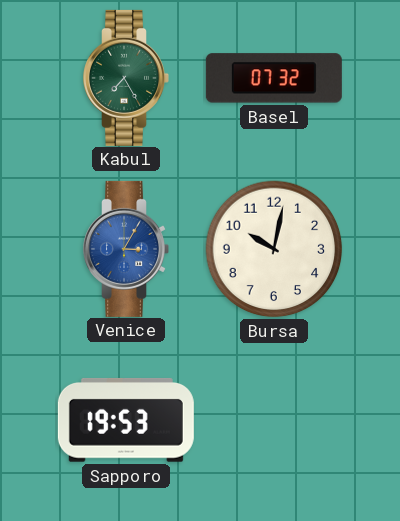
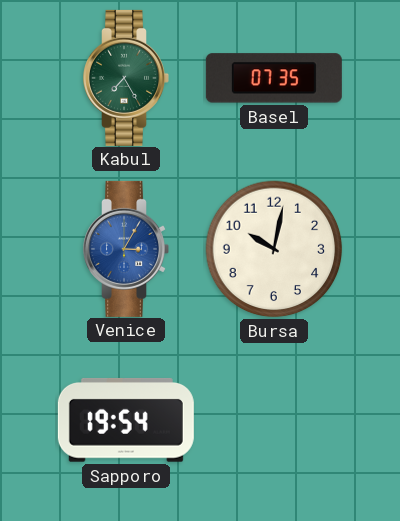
Basel: 07:32 -> 07:35
Sapporo: 19:53 -> 19:54
